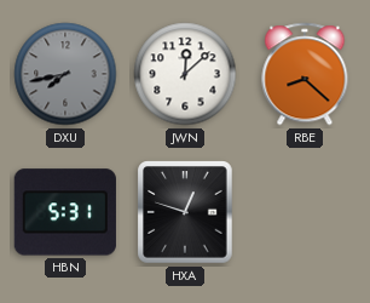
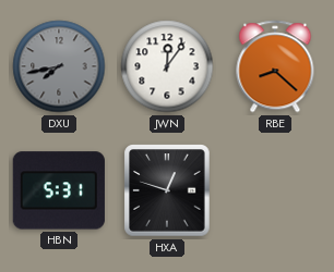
JWN: 12:08 -> 12:06
